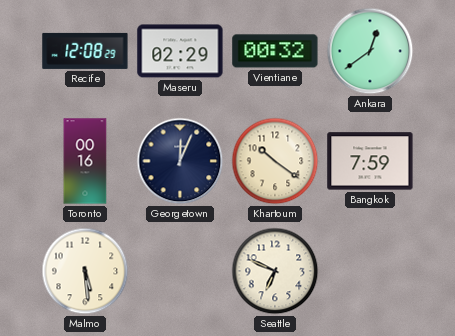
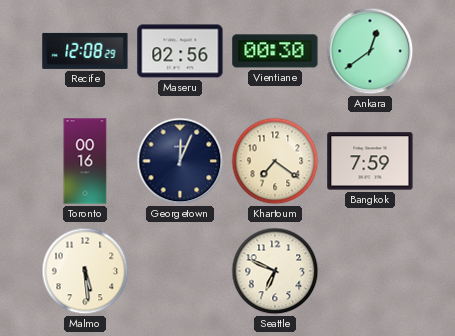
Maseru: 02:29 -> 02:56
Vientiane: 00:32 -> 00:30
Khartoum: 10:21 -> 7:21
